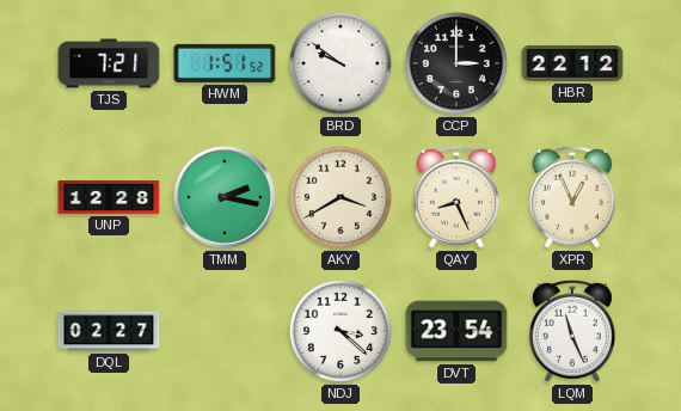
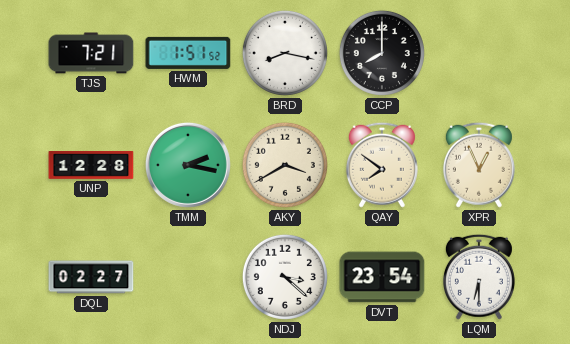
BRD: 9:51 -> 8:17
CCP: 3:00 -> 8:00
HBR: 22:12 -> none
QAY: 8:26 -> 7:51
LQM: 11:26 -> 6:30
